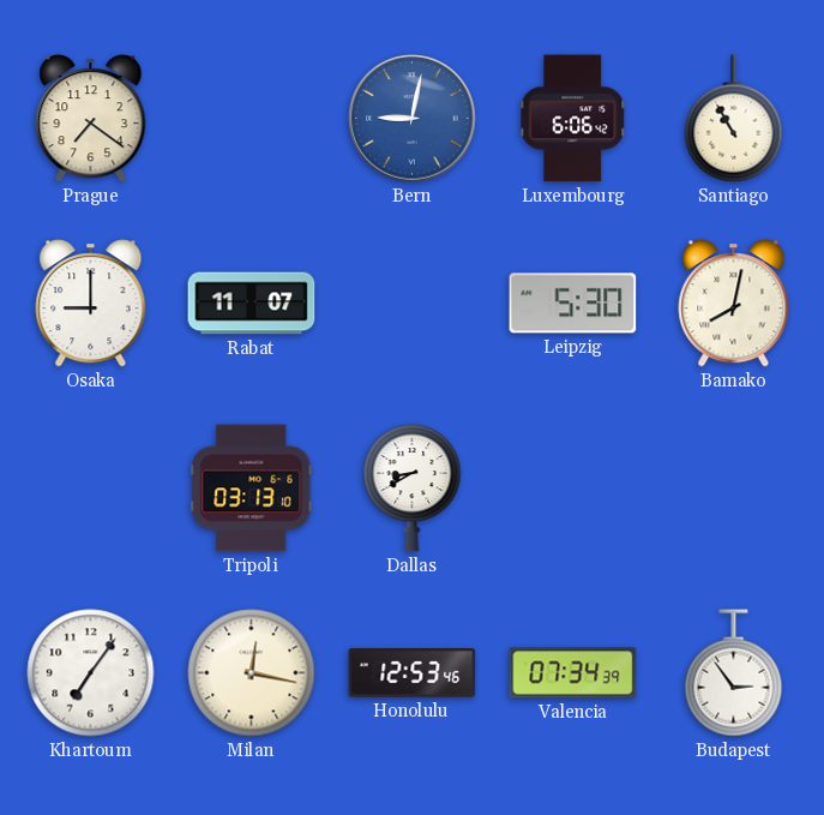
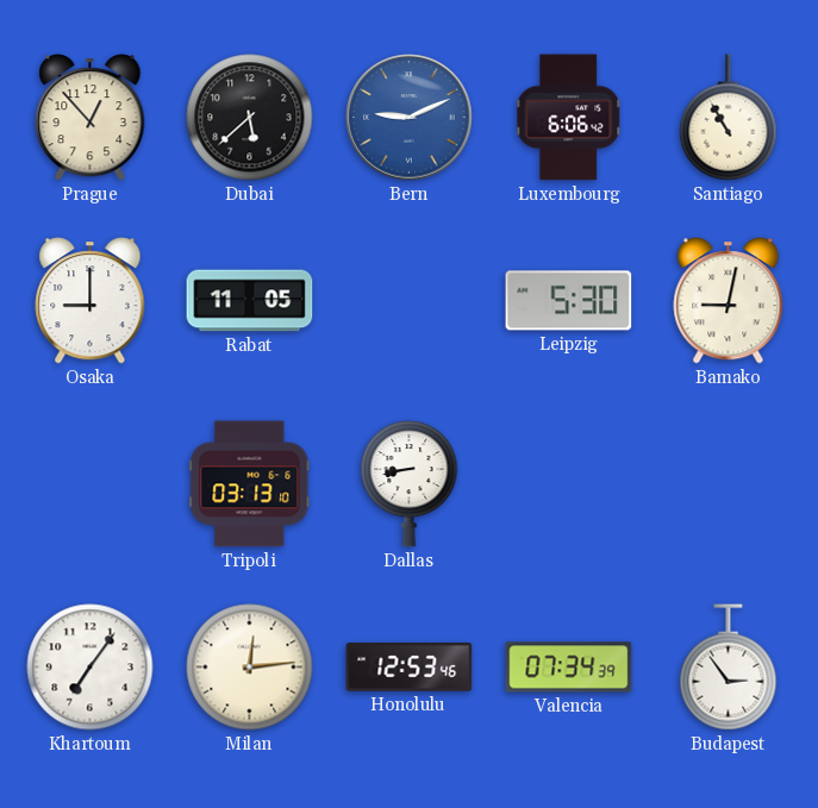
Prague: 7:21 -> 12:53
Dubai: none -> 5:38
Bern: 9:02 -> 9:11
Rabat: 11:07 -> 11:05
Bamako: 8:02 -> 9:02
Dallas: 8:40 -> 8:43
Milan: 12:17 -> 12:14
